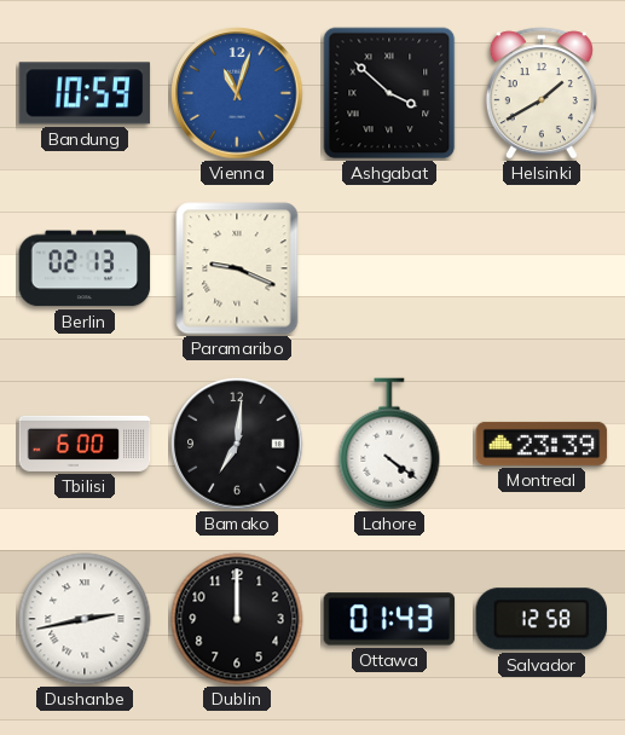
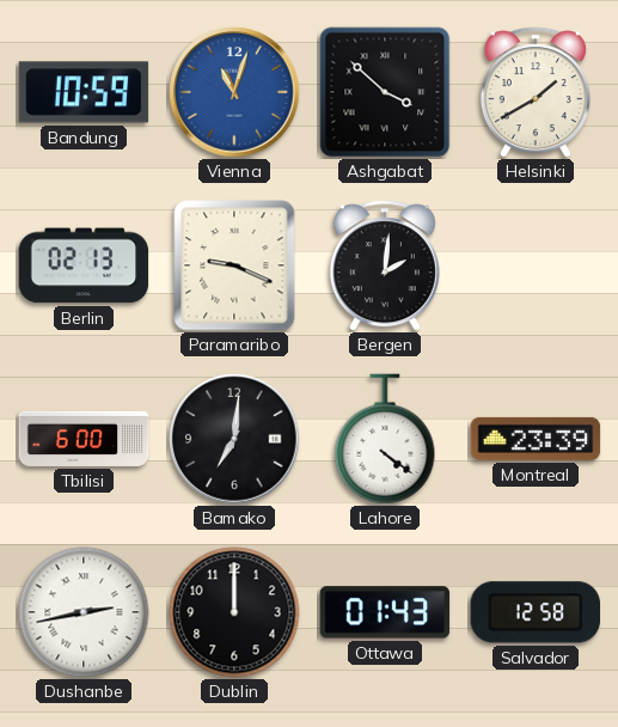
Bergen: none -> 2:01
